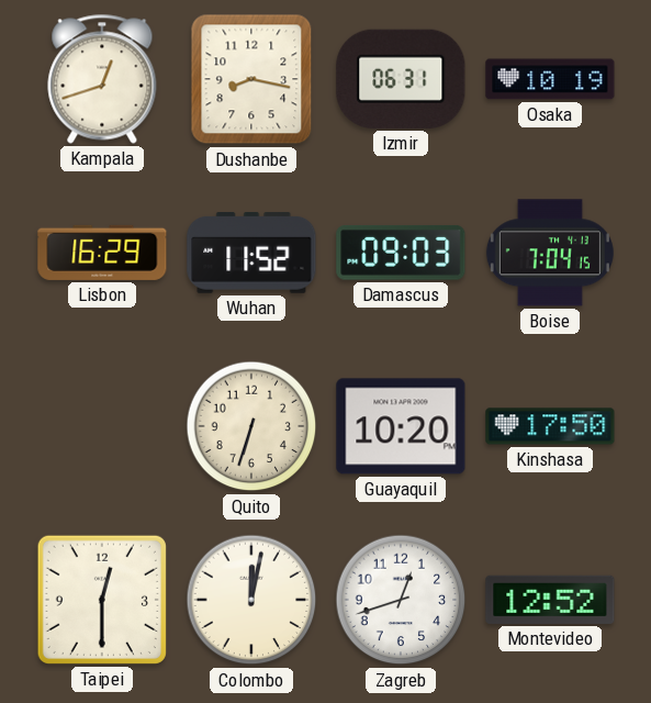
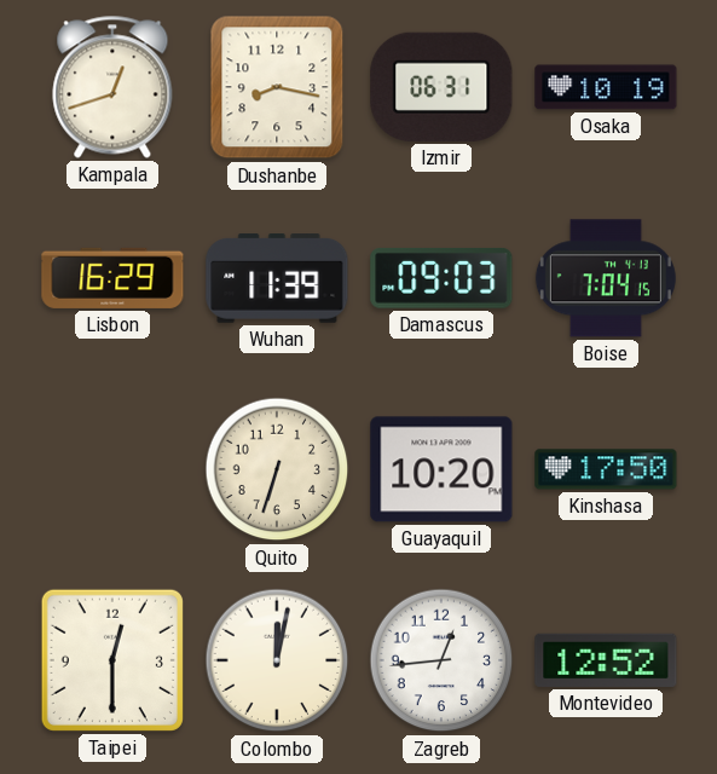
Wuhan: 11:52 -> 11:39
Zagreb: 12:42 -> 12:44
